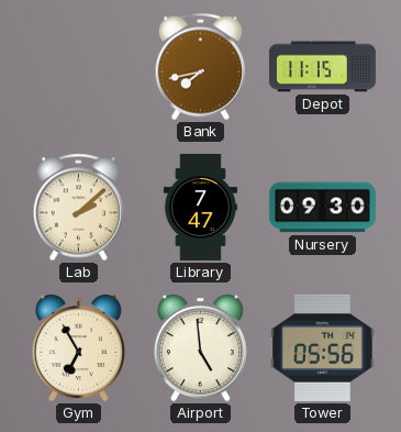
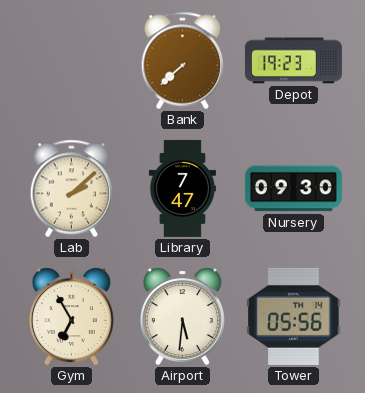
Bank: 7:43 -> 7:38
Depot: 11:15 -> 19:23
Airport: 4:59 -> 5:31
